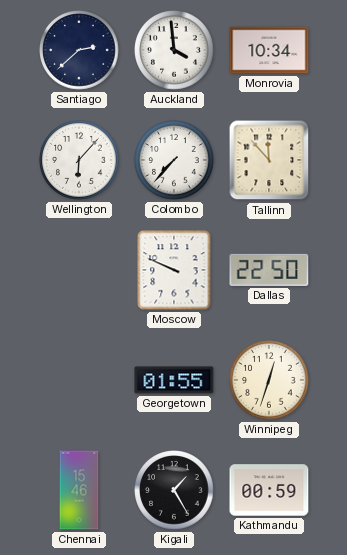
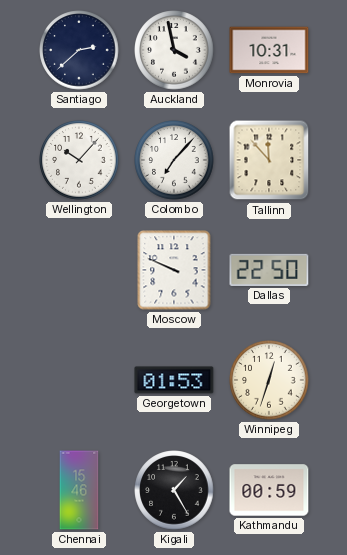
Auckland: 3:59 -> 3:58
Monrovia: 10:34 -> 10:31
Wellington: 6:07 -> 10:07
Colombo: 7:37 -> 7:07
Georgetown: 01:55 -> 01:53
